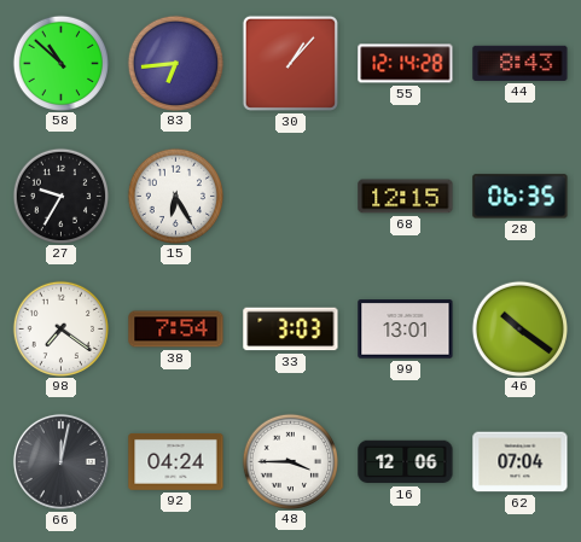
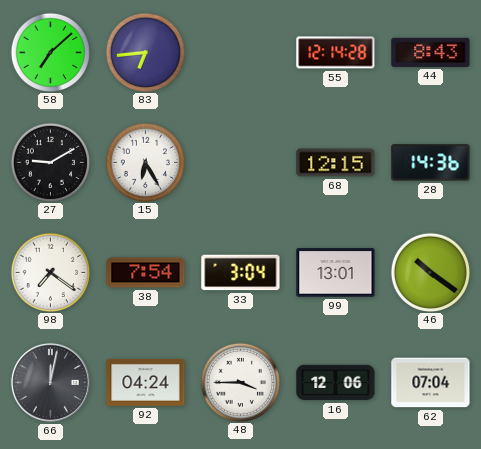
58: 10:52 -> 7:08
30: 1:07 -> none
27: 9:35 -> 9:10
28: 06:35 -> 14:36
33: 3:03 -> 3:04
